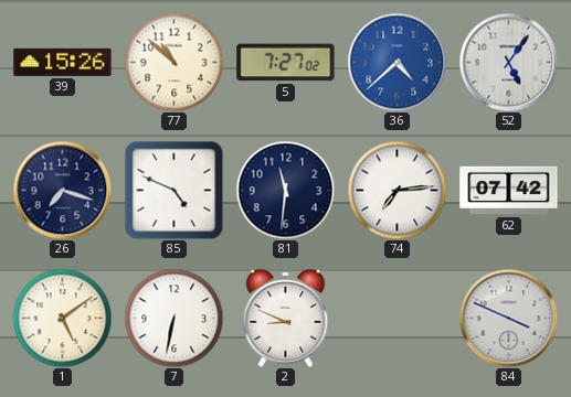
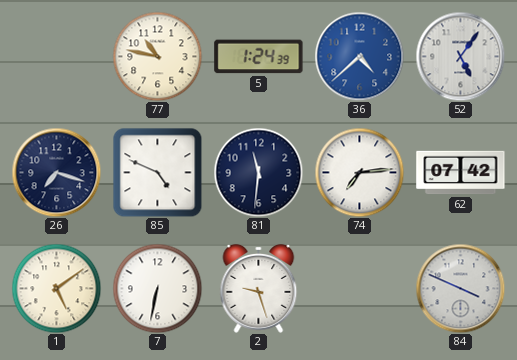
39: 15:26 -> none
77: 10:52 -> 10:47
5: 7:27 -> 1:24
2: 8:49 -> 9:27
